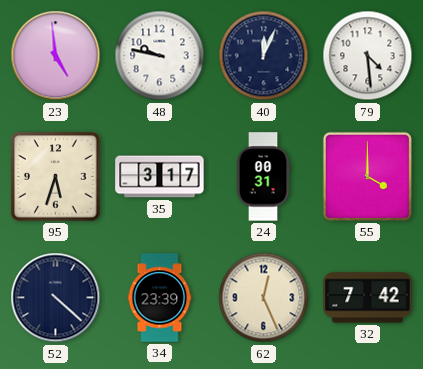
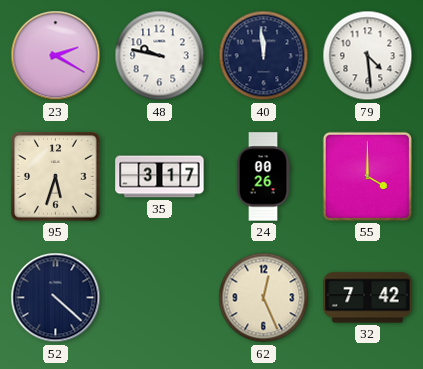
23: 4:59 -> 2:20
40: 12:04 -> 11:59
24: 00:31 -> 00:26
34: 23:39 -> none
